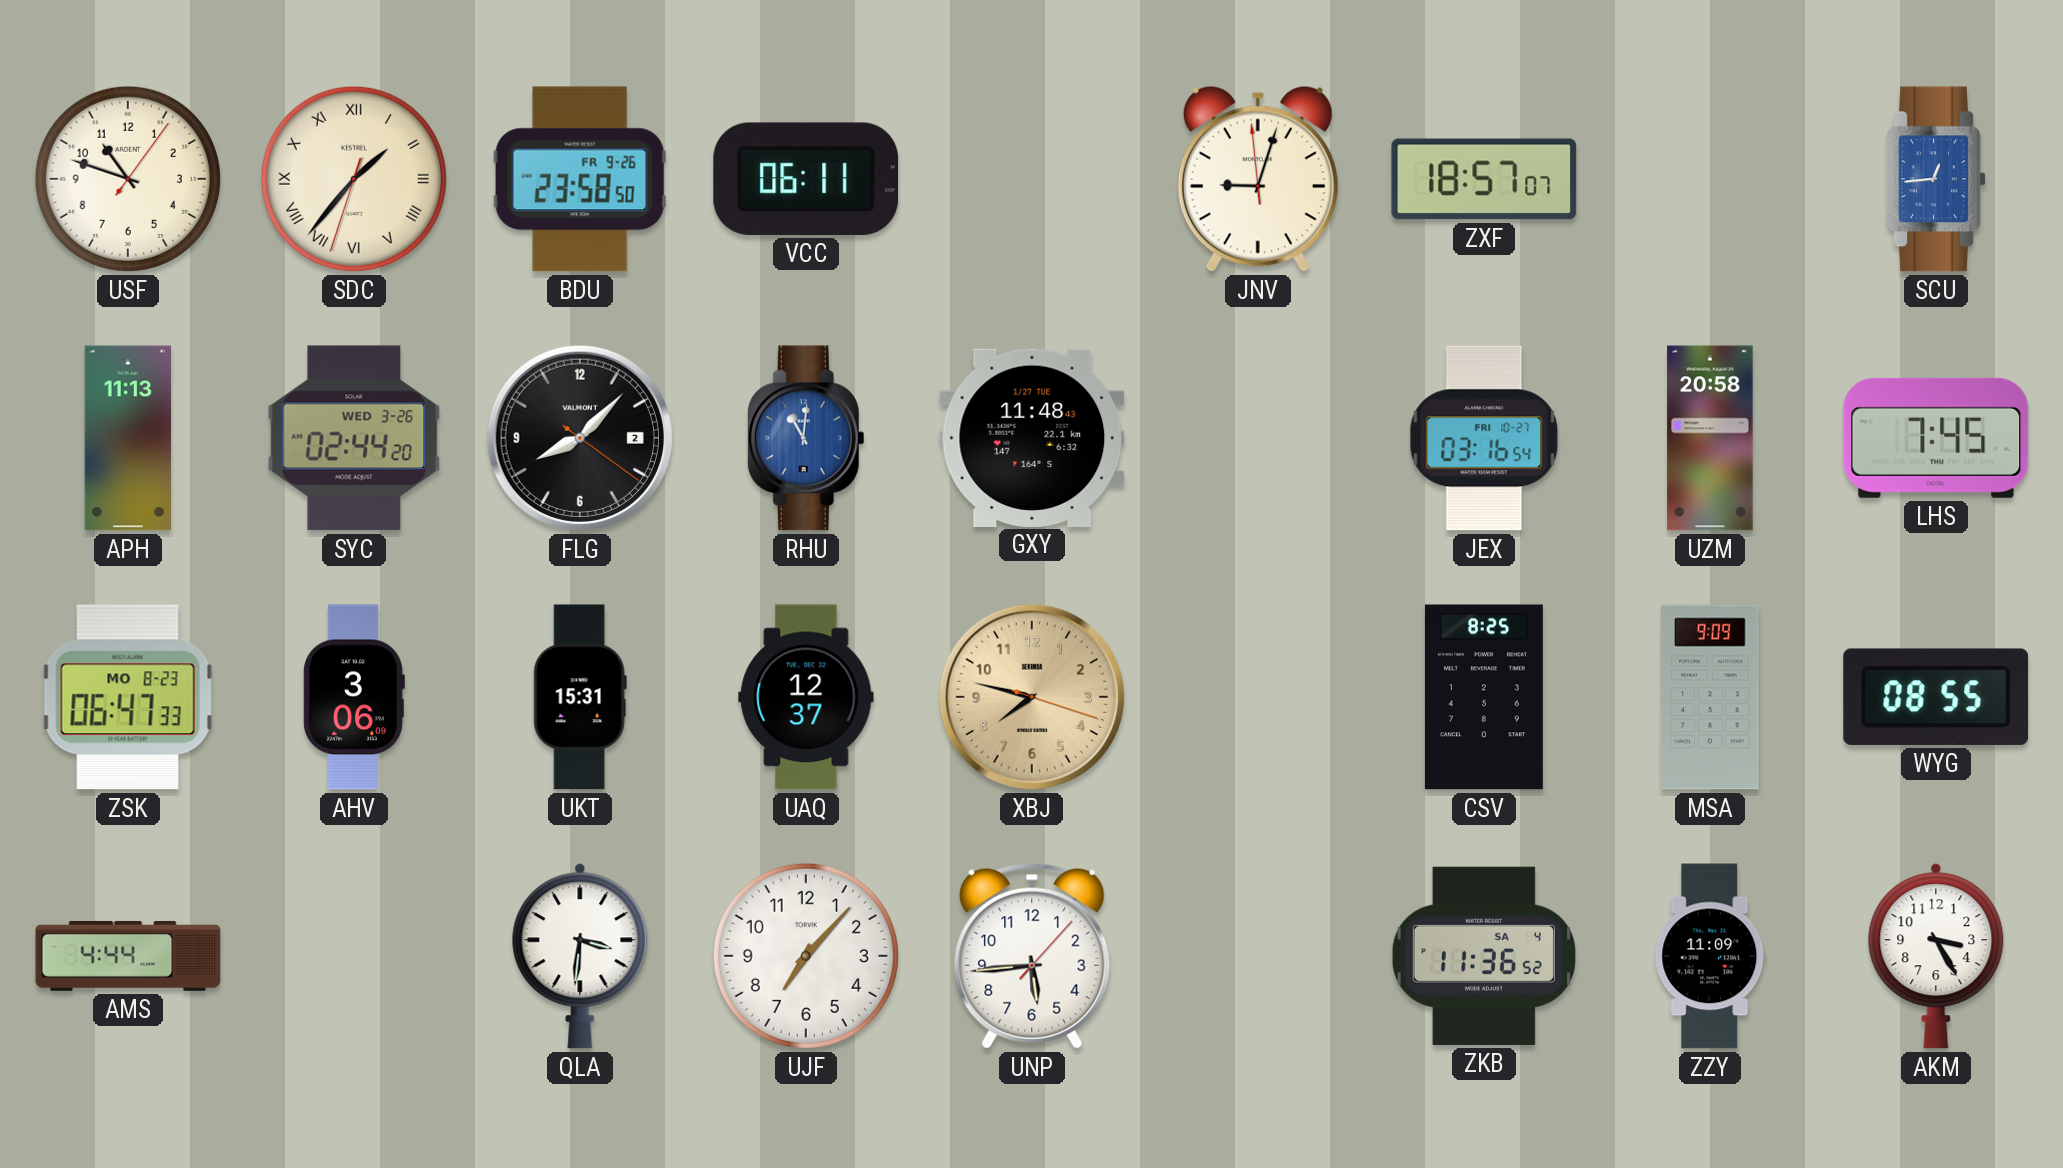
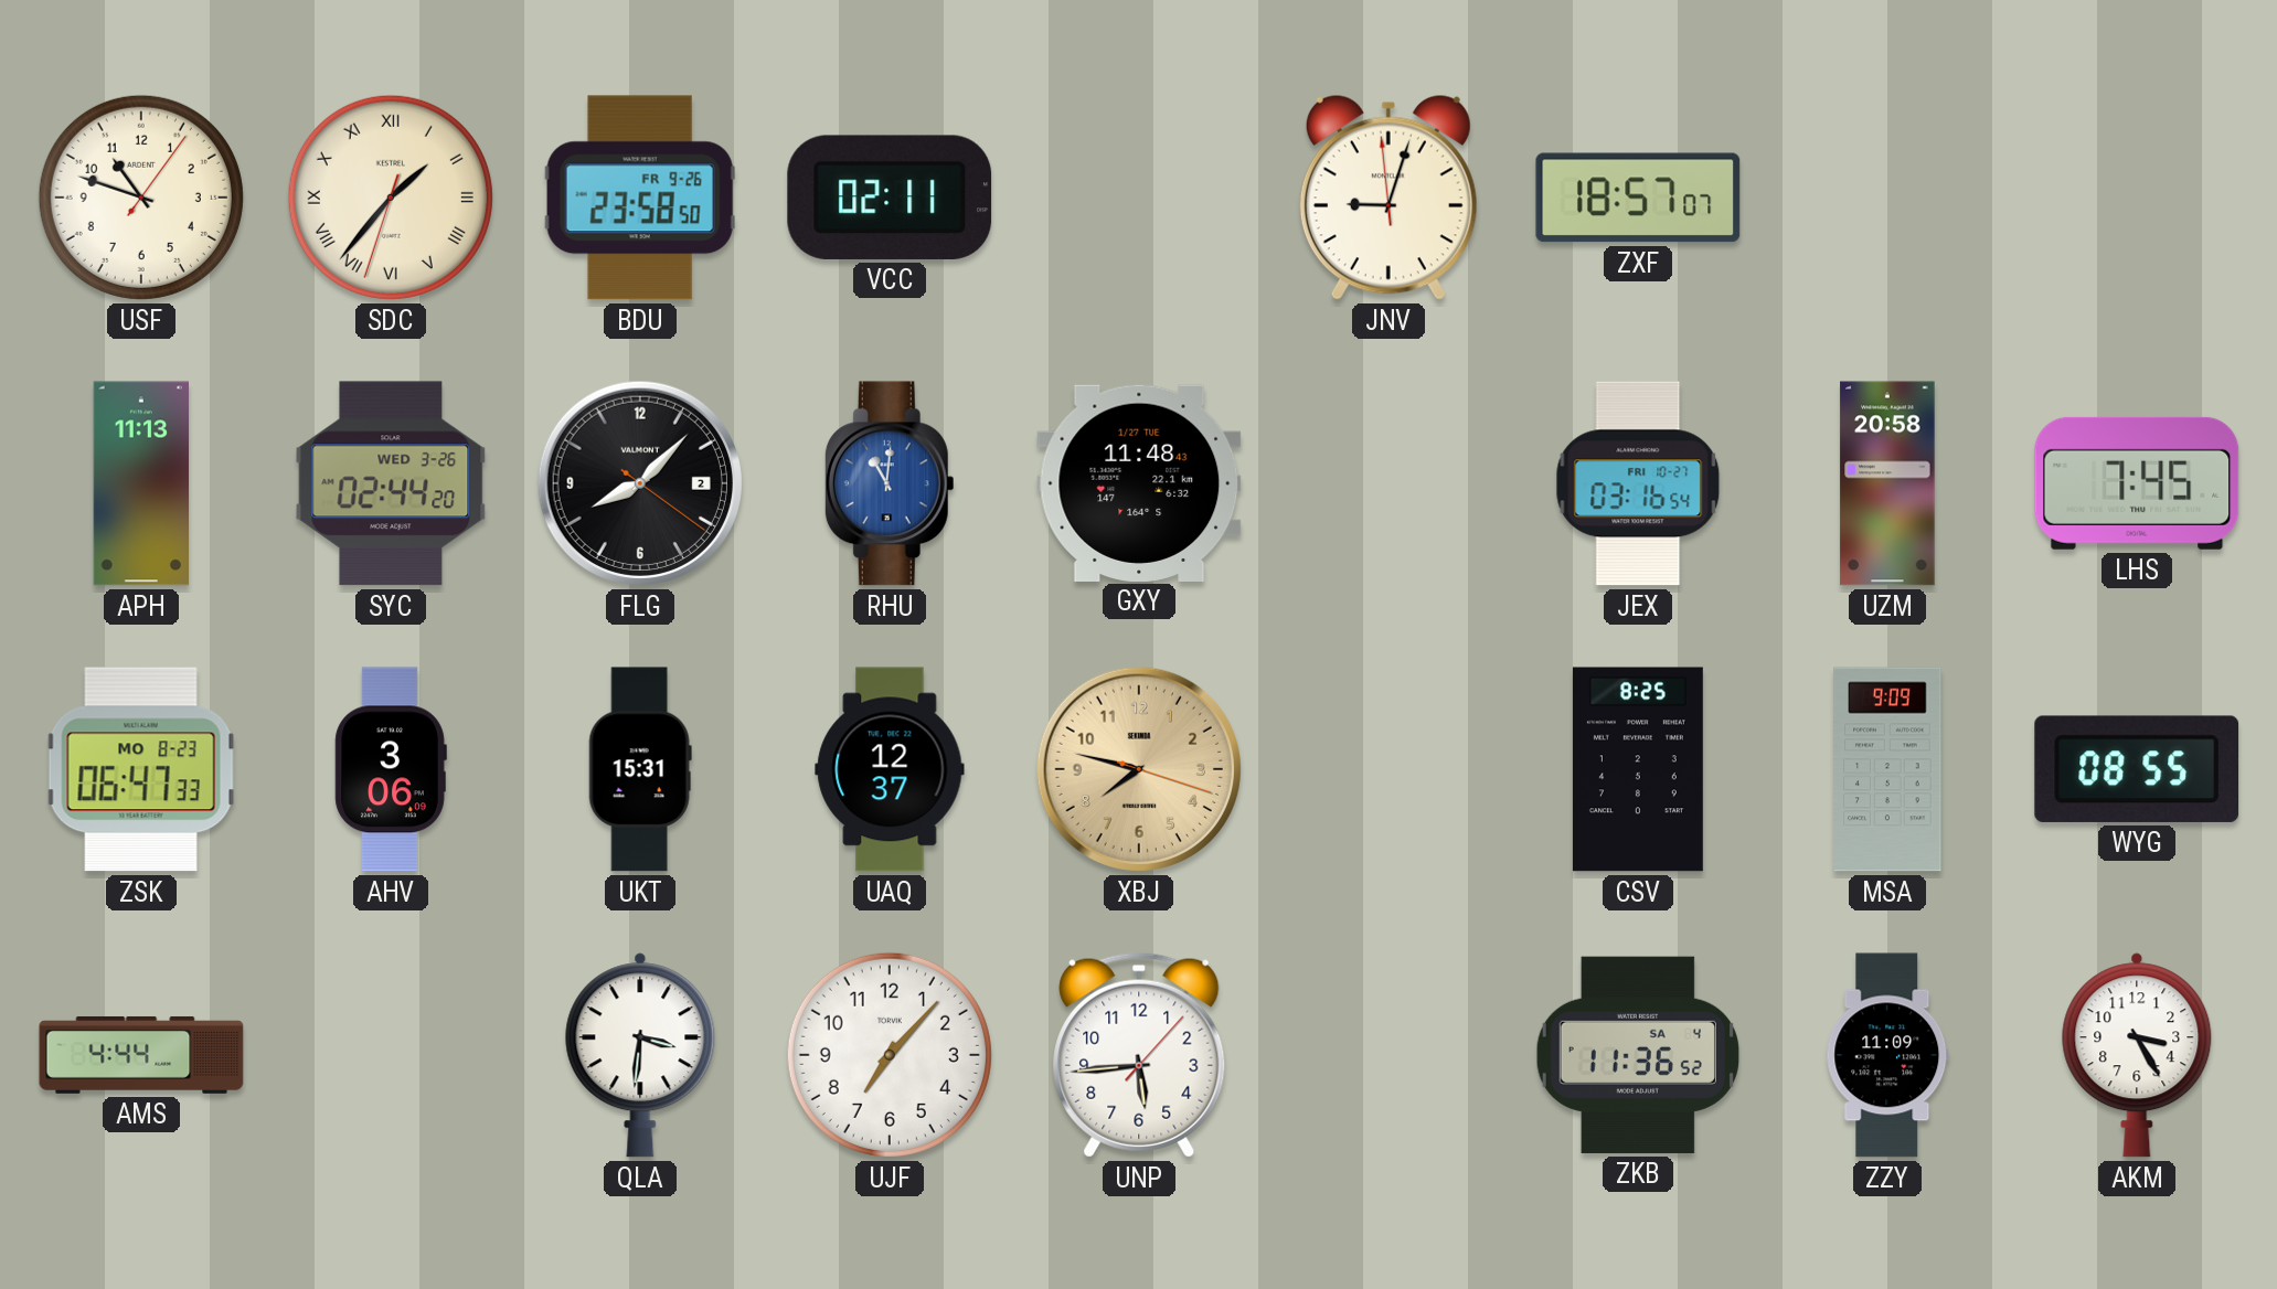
VCC: 06:11 -> 02:11
SCU: 12:44 -> none
